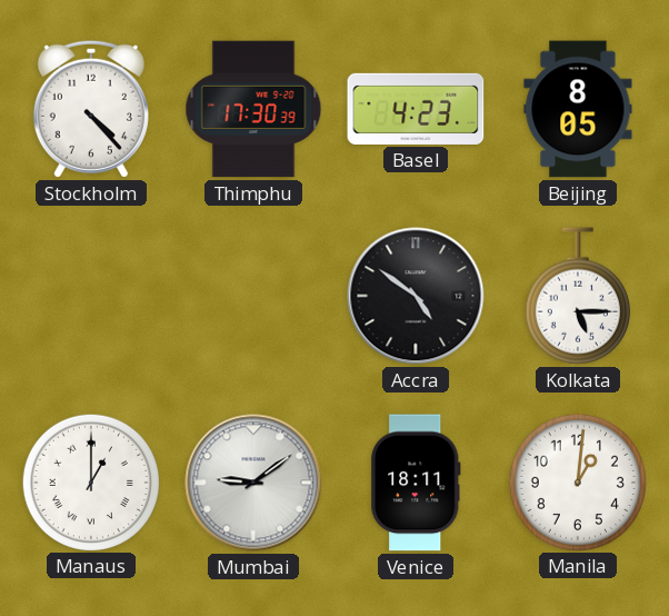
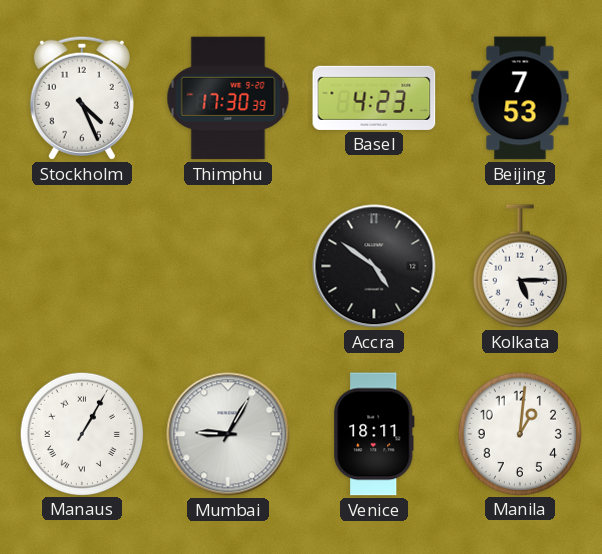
Stockholm: 4:23 -> 4:26
Beijing: 8:05 -> 7:53
Manaus: 1:00 -> 1:05
Mumbai: 9:09 -> 9:05
